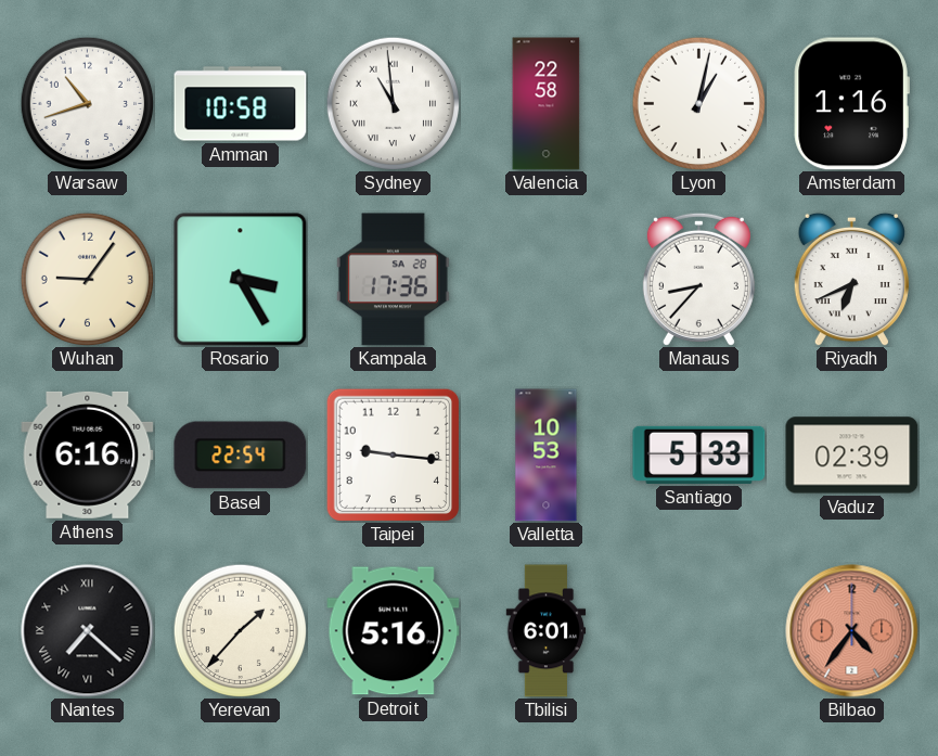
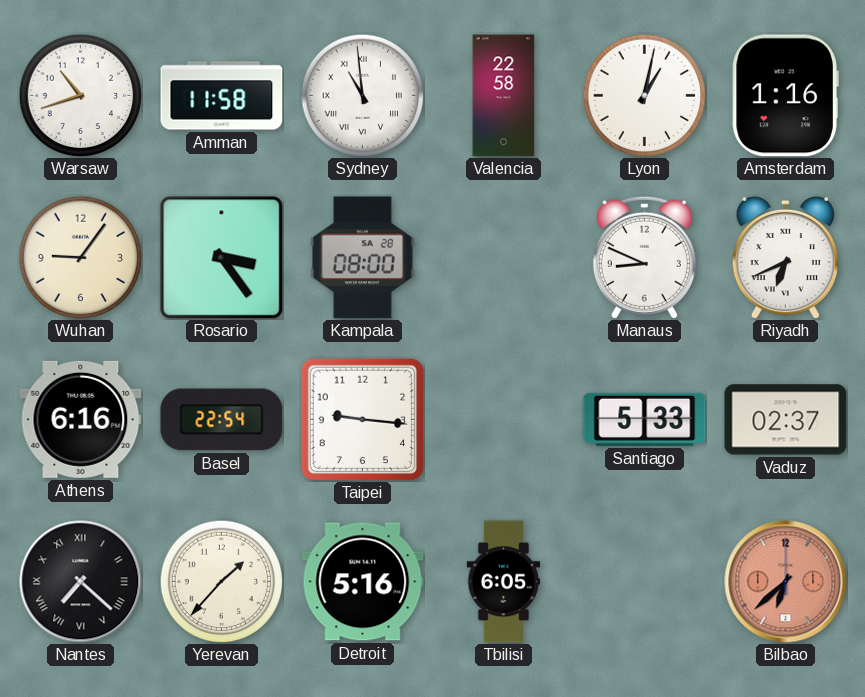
Amman: 10:58 -> 11:58
Rosario: 3:25 -> 3:24
Kampala: 17:36 -> 08:00
Manaus: 8:37 -> 8:49
Valletta: 10:53 -> none
Vaduz: 02:39 -> 02:37
Tbilisi: 6:01 -> 6:05
Bilbao: 4:36 -> 6:38
